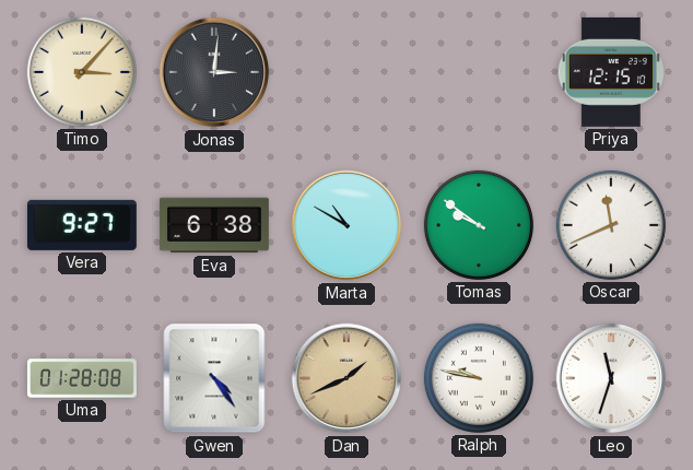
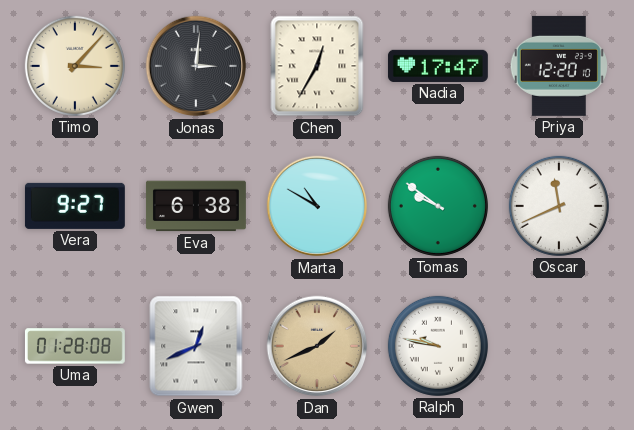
Chen: none -> 12:35
Nadia: none -> 17:47
Priya: 12:15 -> 12:20
Gwen: 4:24 -> 12:41
Leo: 11:33 -> none
